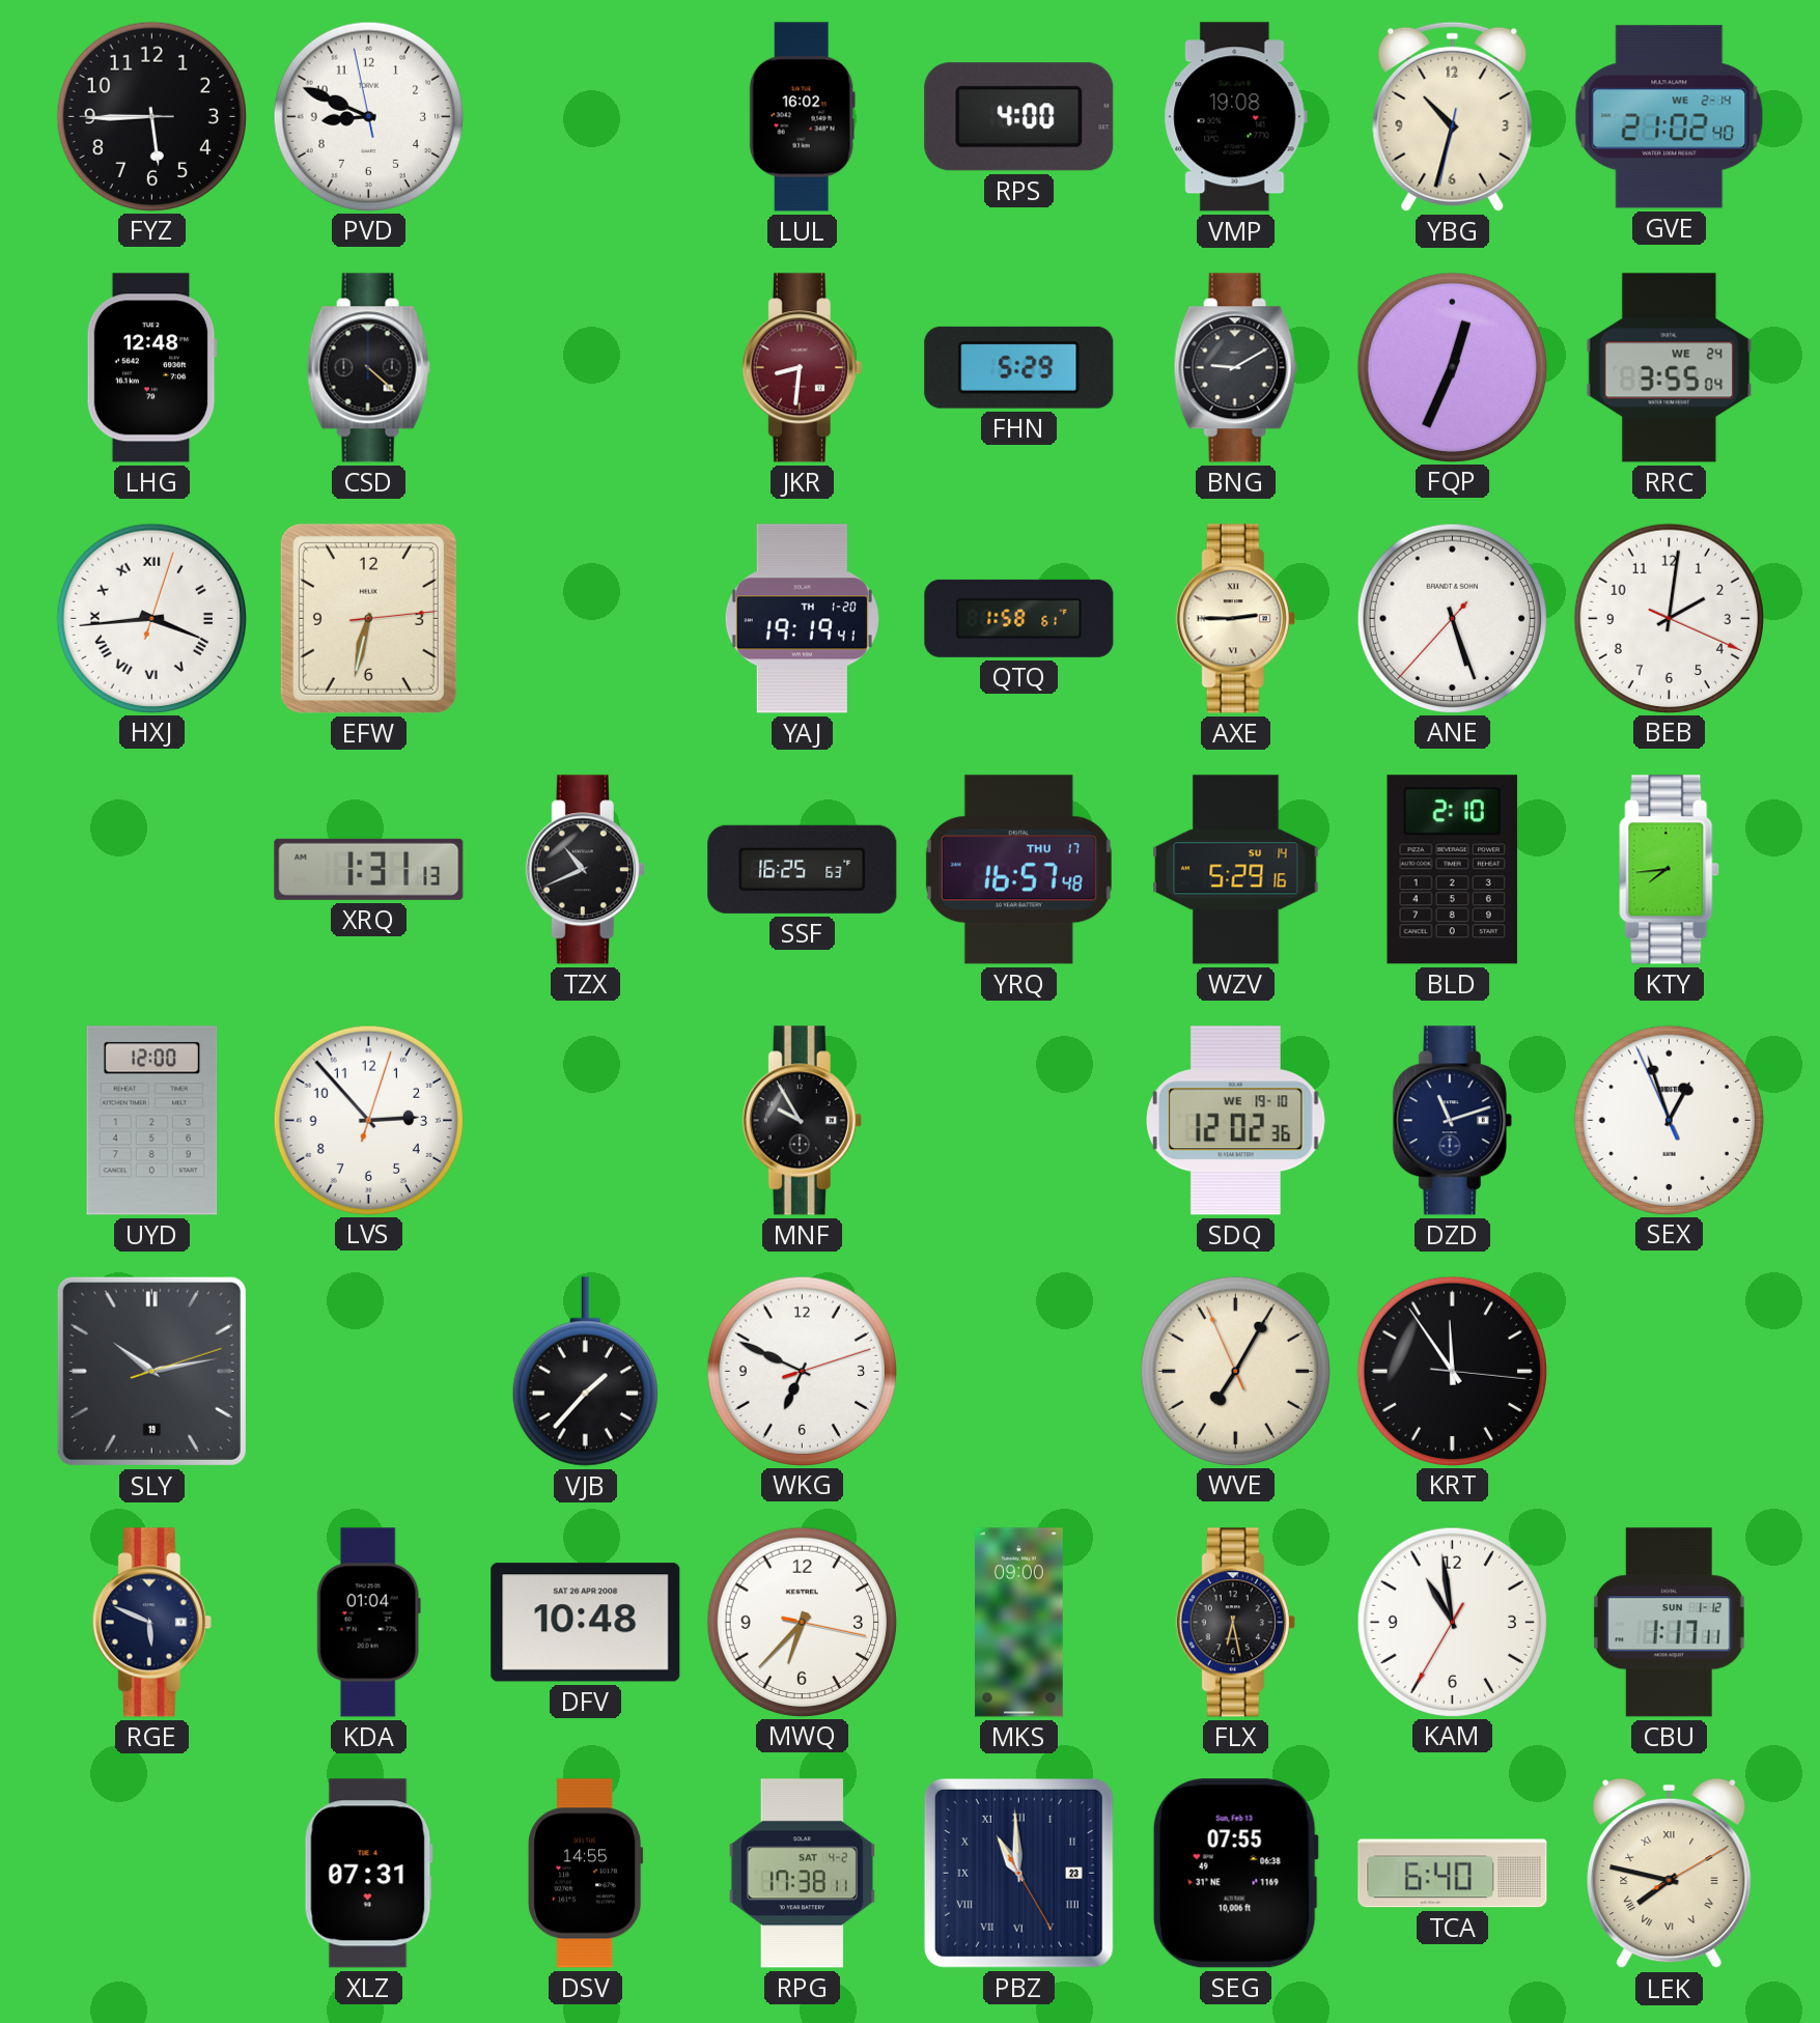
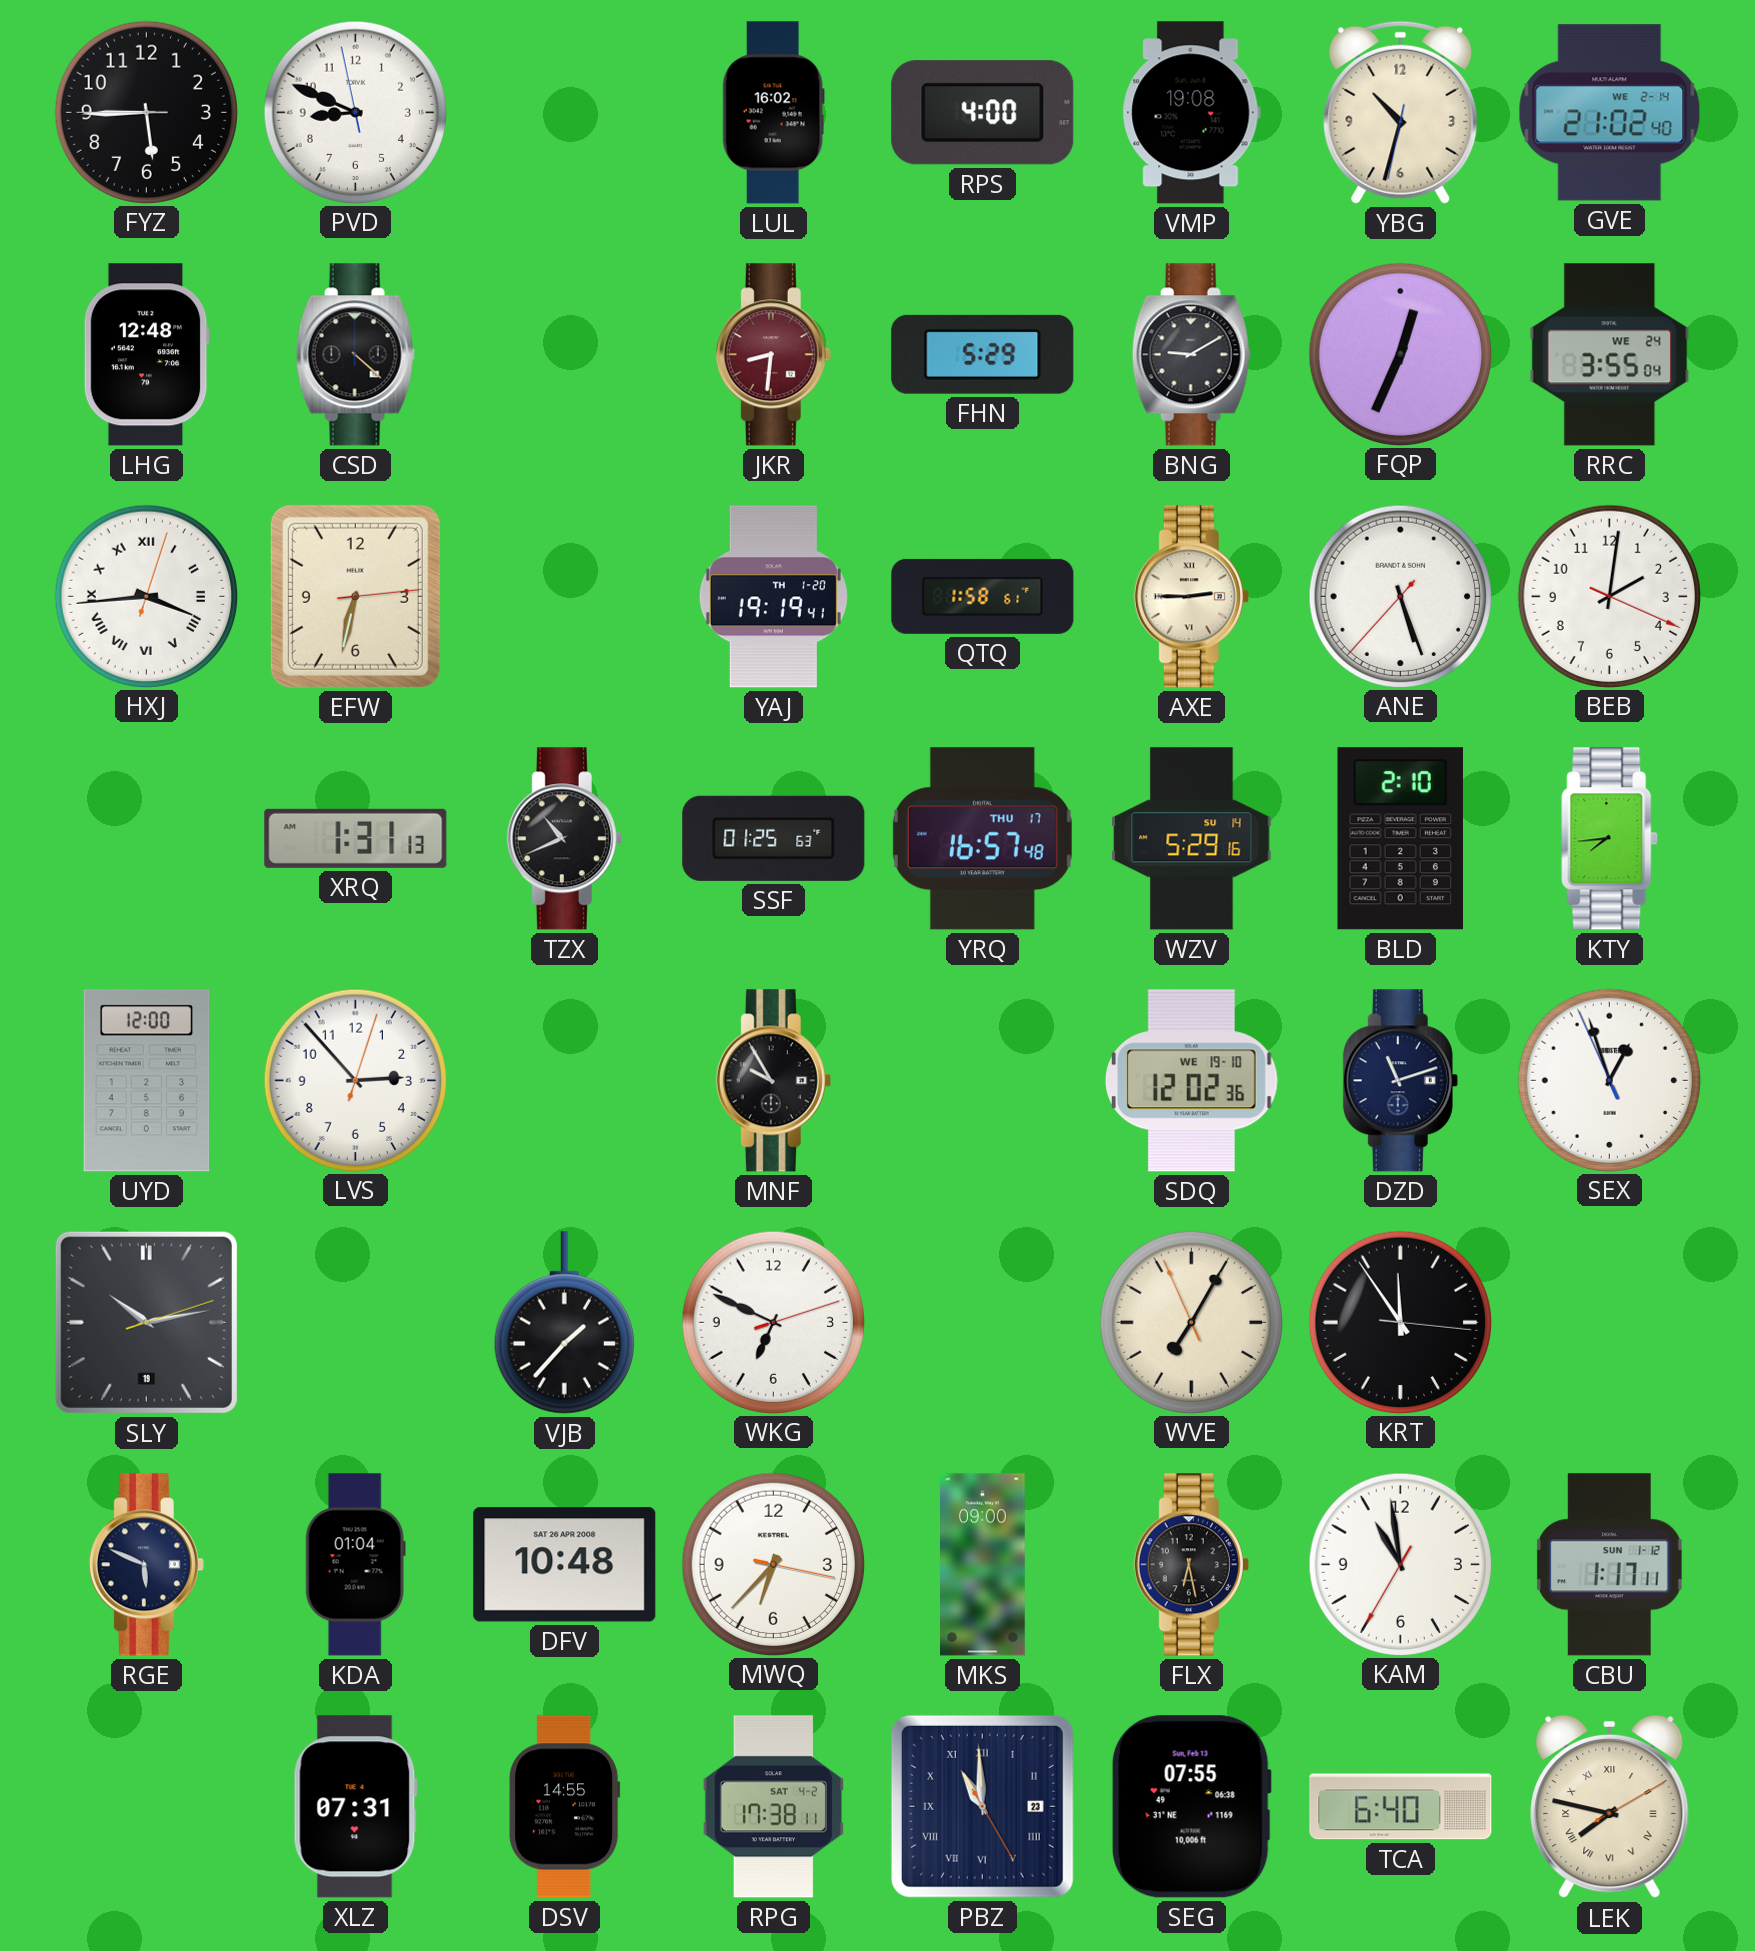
SSF: 16:25 -> 01:25
